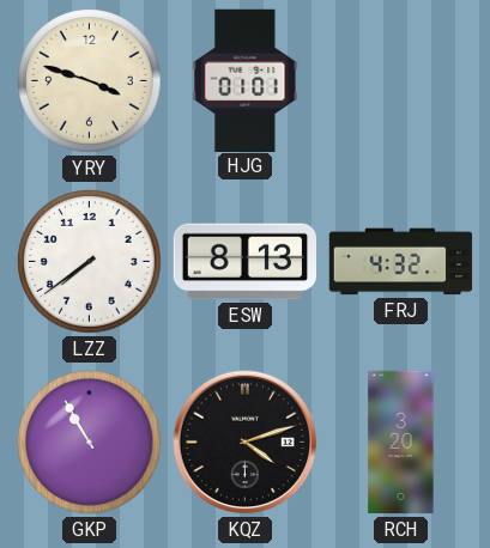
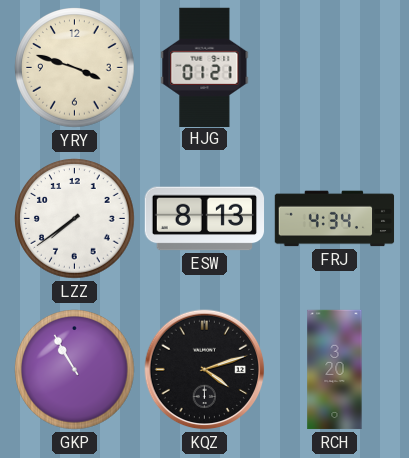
HJG: 01:01 -> 01:21
FRJ: 4:32 -> 4:34
